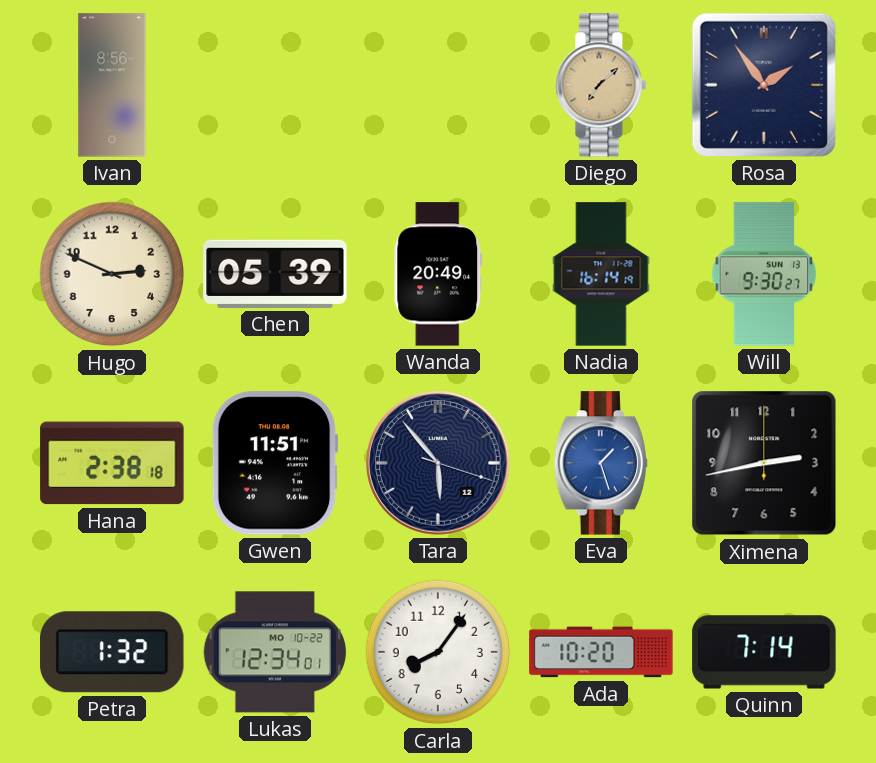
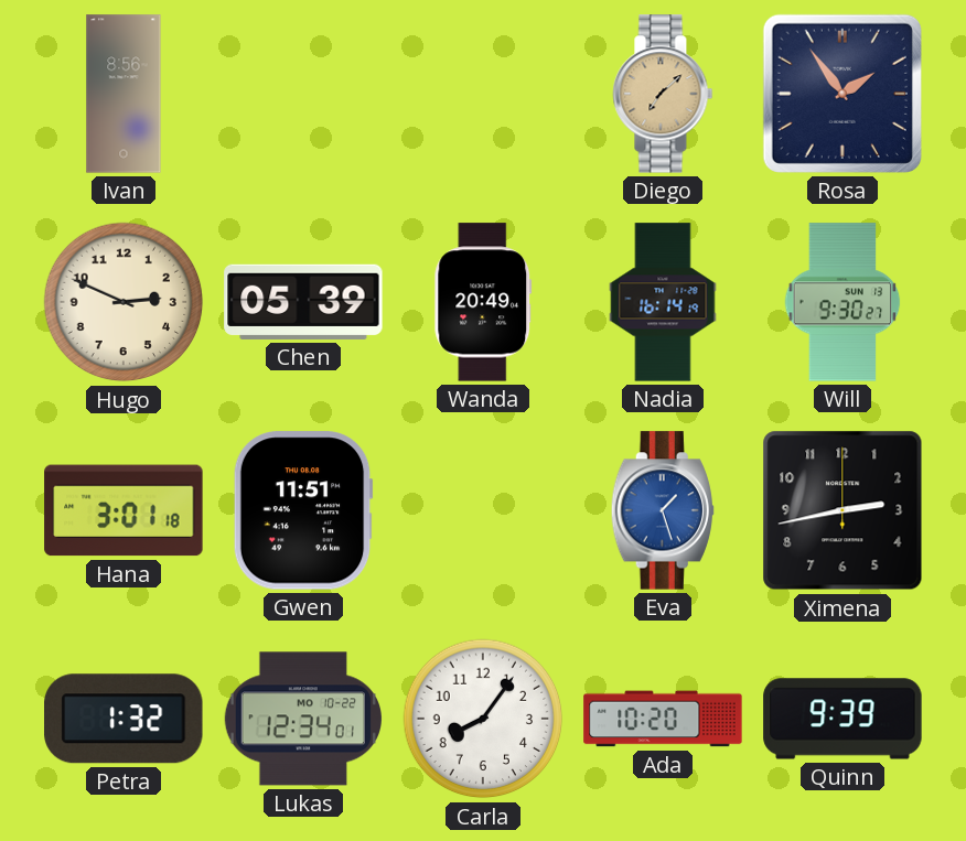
Hana: 2:38 -> 3:01
Tara: 5:53 -> none
Quinn: 7:14 -> 9:39
